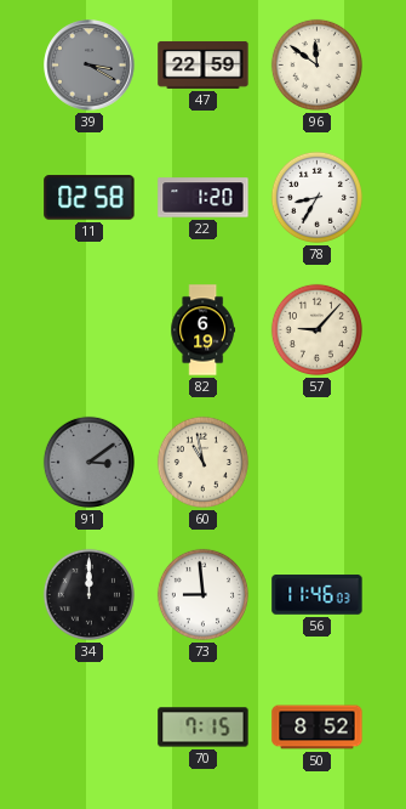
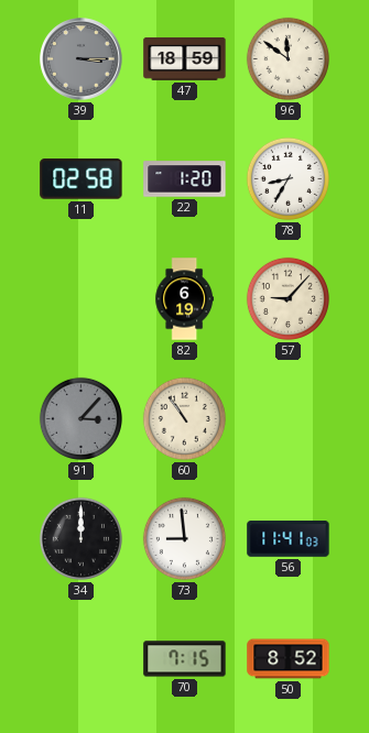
39: 3:20 -> 3:15
47: 22:59 -> 18:59
91: 3:09 -> 3:07
60: 10:58 -> 10:54
56: 11:46 -> 11:41
